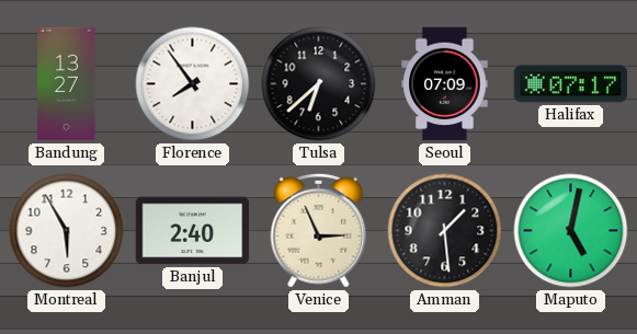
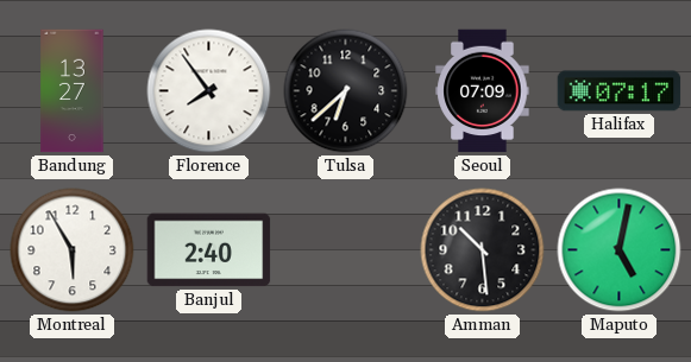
Venice: 2:56 -> none
Amman: 1:29 -> 10:29
